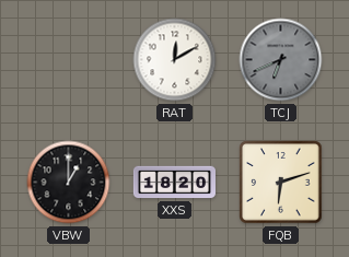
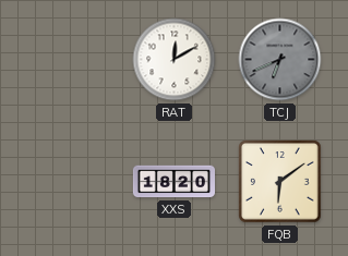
VBW: 1:00 -> none
FQB: 6:12 -> 6:09
